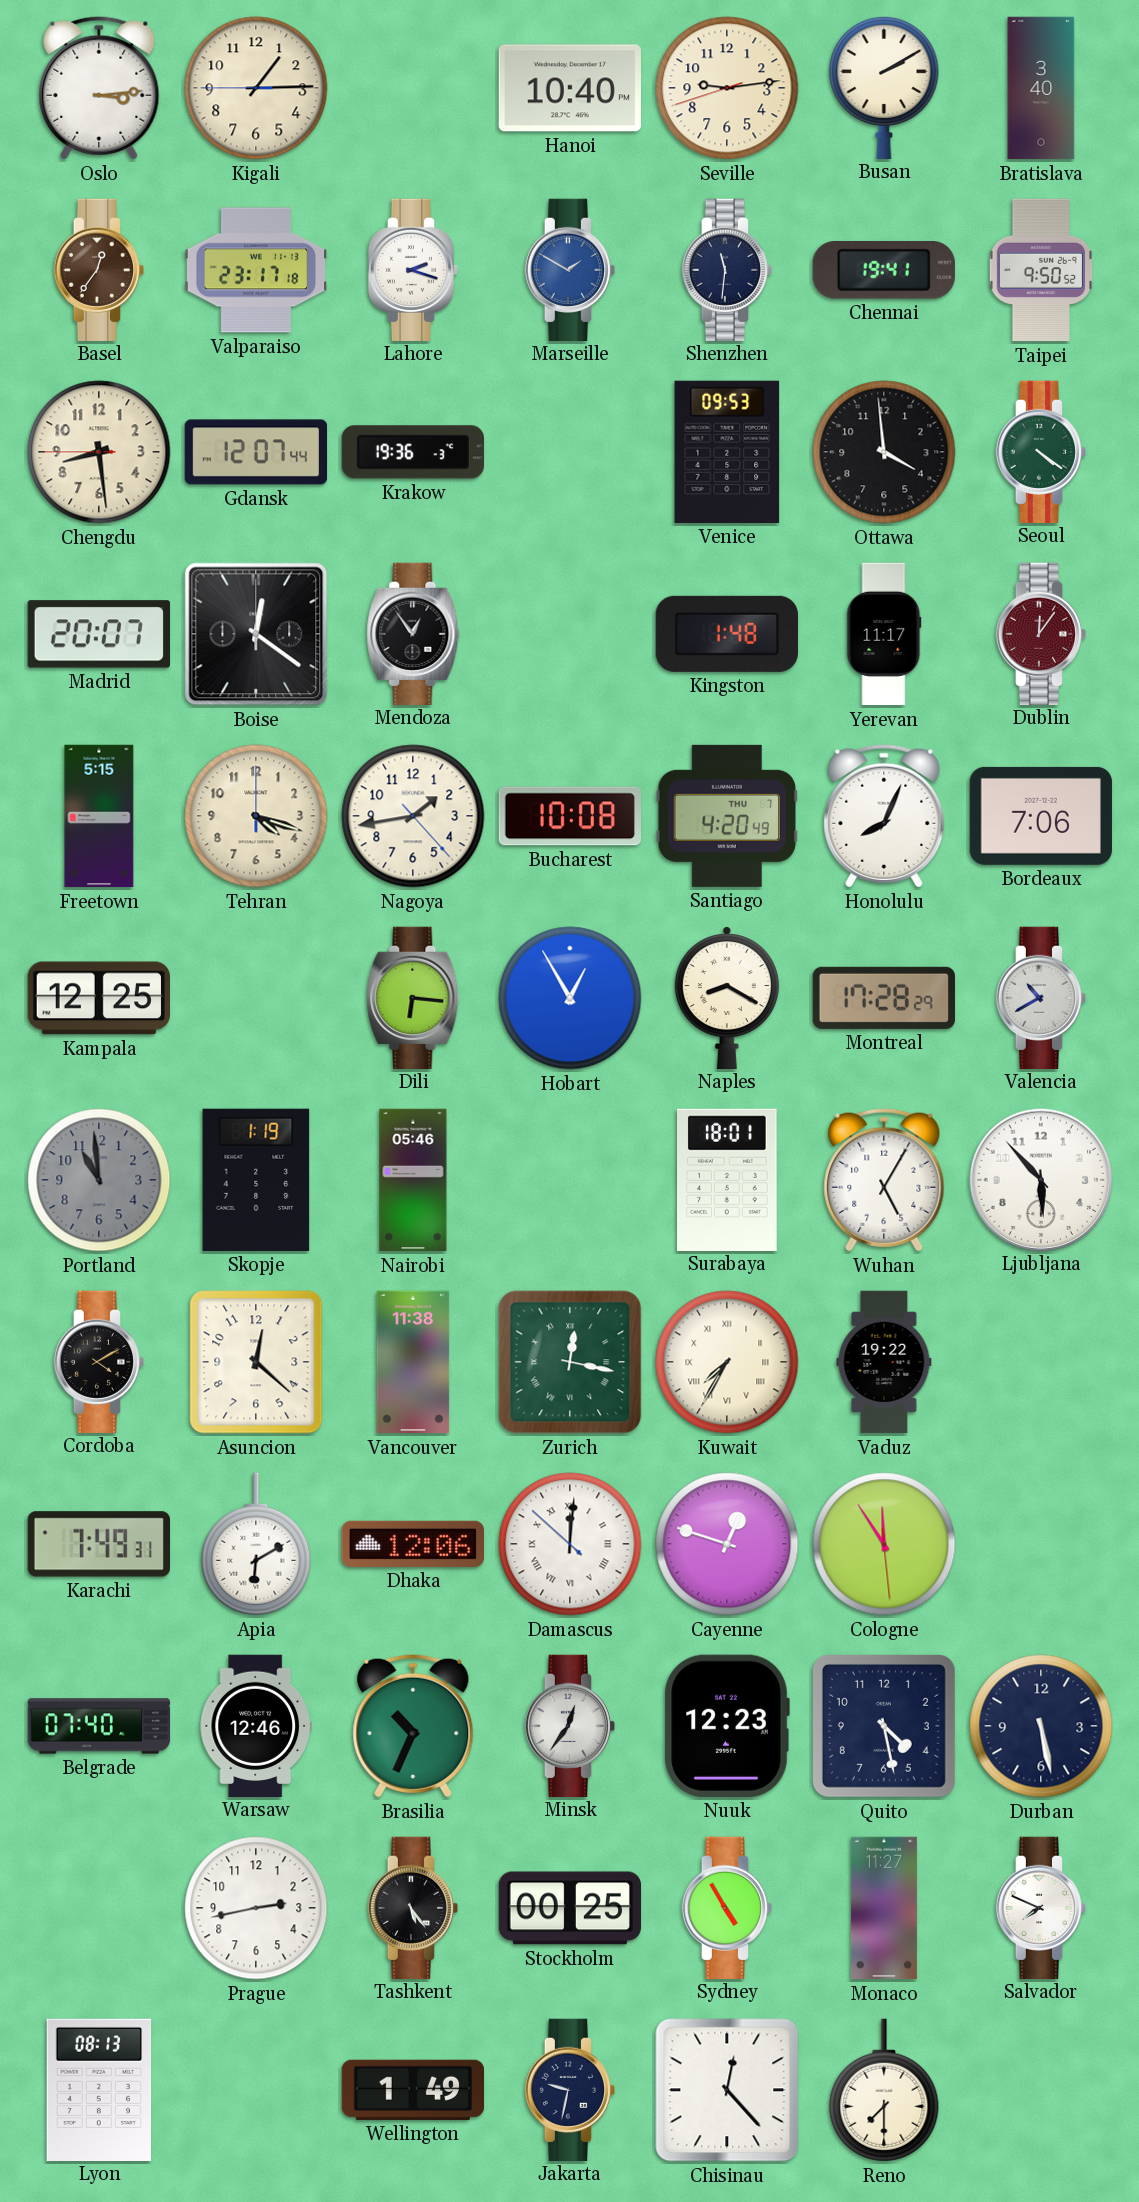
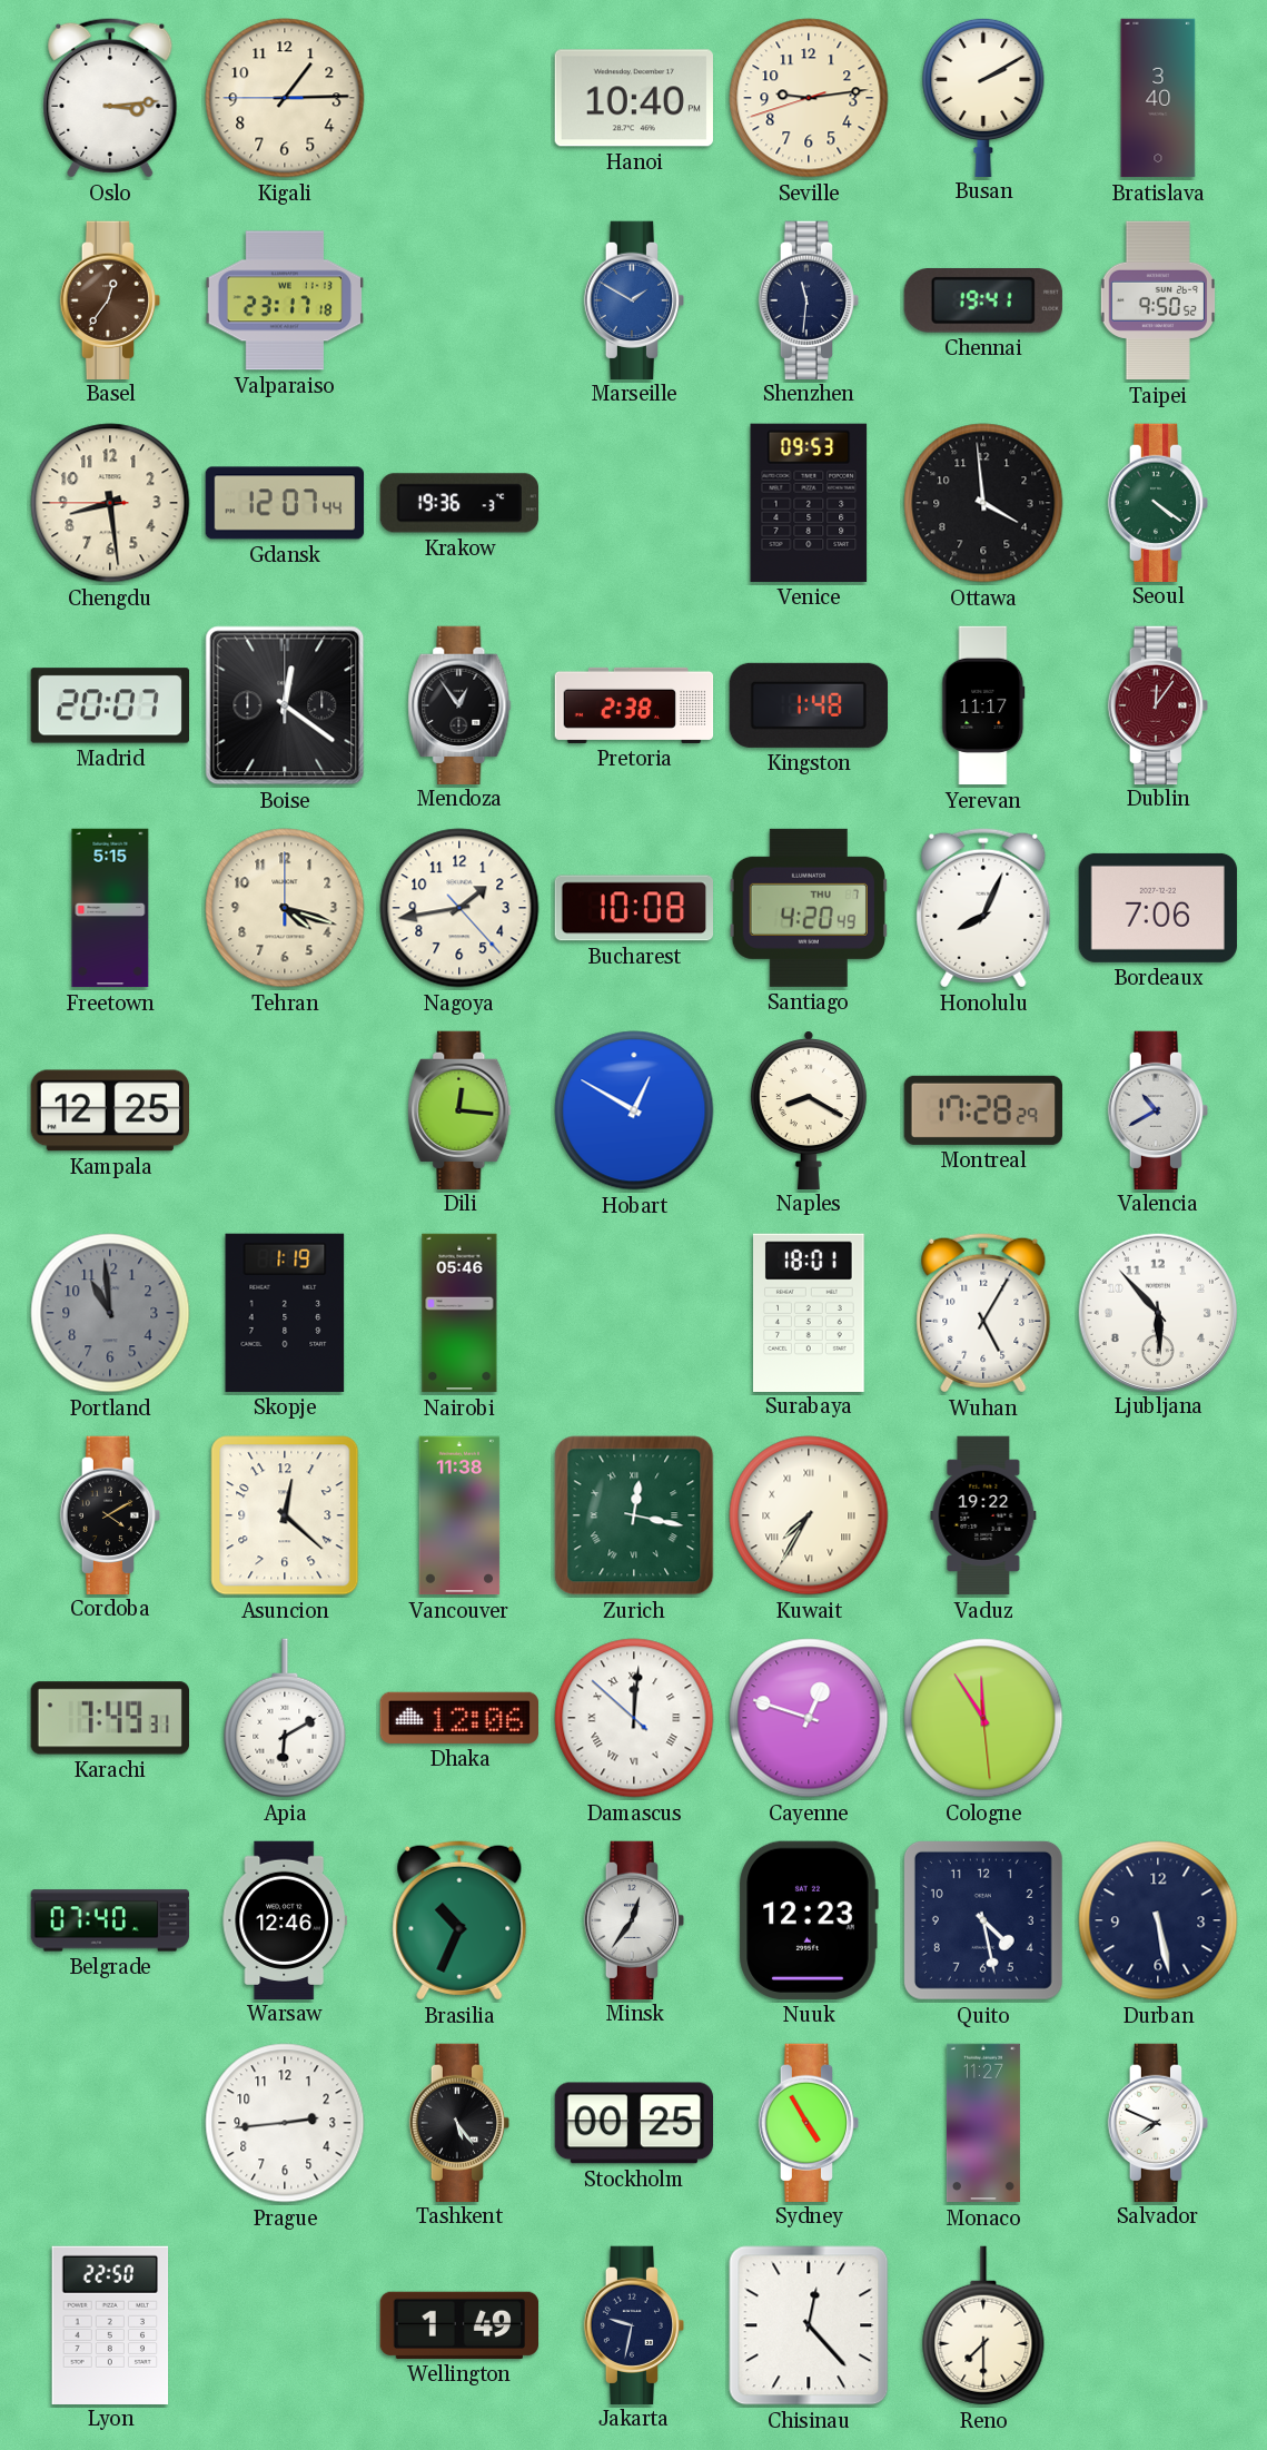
Lahore: 2:18 -> none
Pretoria: none -> 2:38
Dili: 6:16 -> 12:16
Hobart: 12:55 -> 12:50
Prague: 2:43 -> 2:44
Lyon: 08:13 -> 22:50
